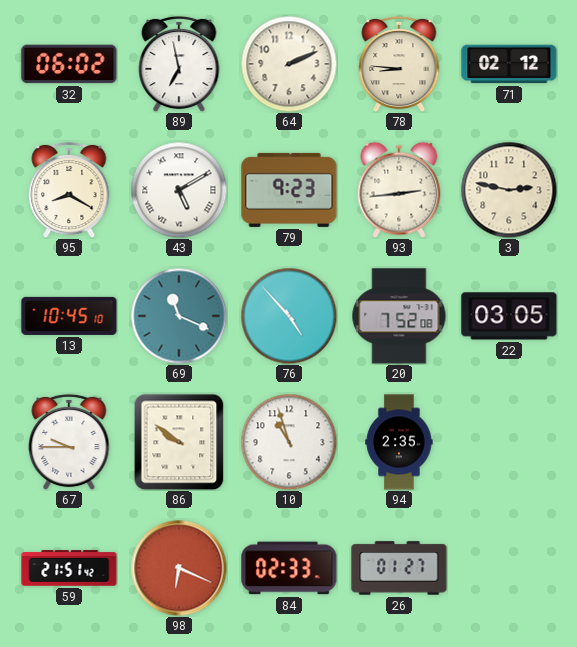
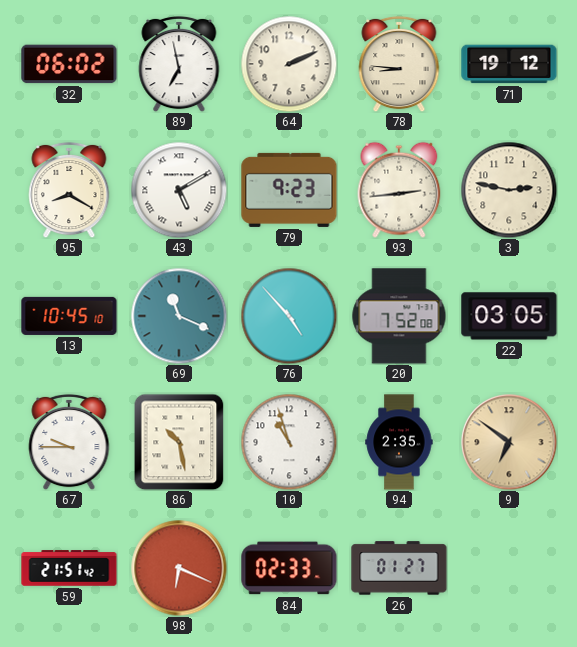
71: 02:12 -> 19:12
86: 9:51 -> 10:28
9: none -> 6:51
